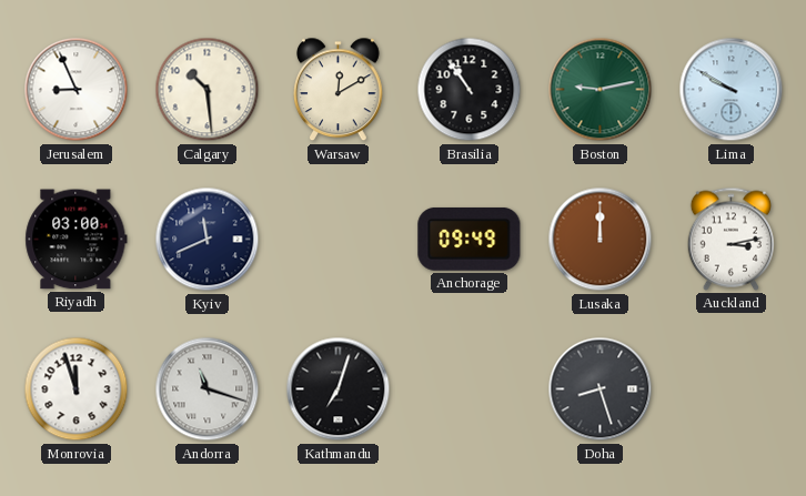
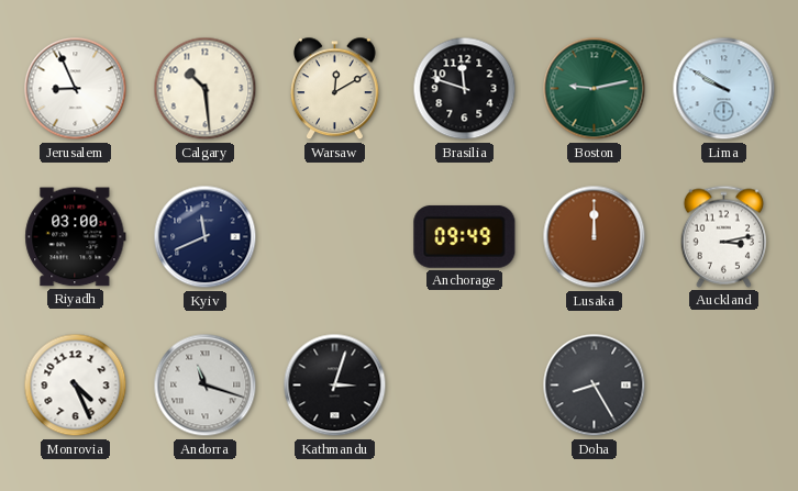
Brasilia: 10:54 -> 11:48
Monrovia: 11:57 -> 4:26
Kathmandu: 7:03 -> 3:03
Doha: 8:27 -> 8:25
